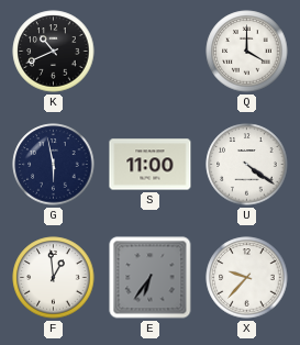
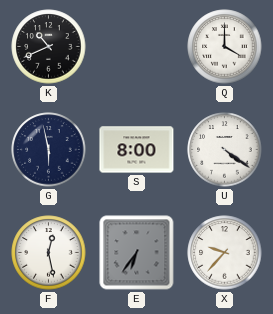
S: 11:00 -> 8:00
F: 12:59 -> 12:28
